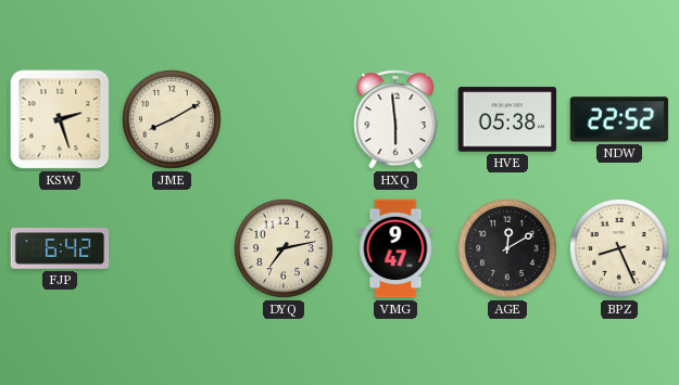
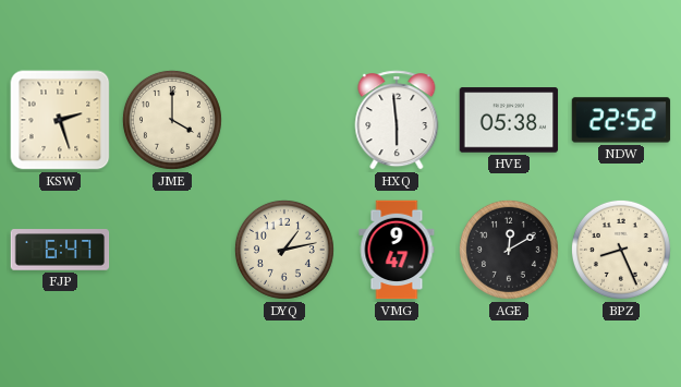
JME: 8:10 -> 4:00
FJP: 6:42 -> 6:47
DYQ: 7:13 -> 1:13
